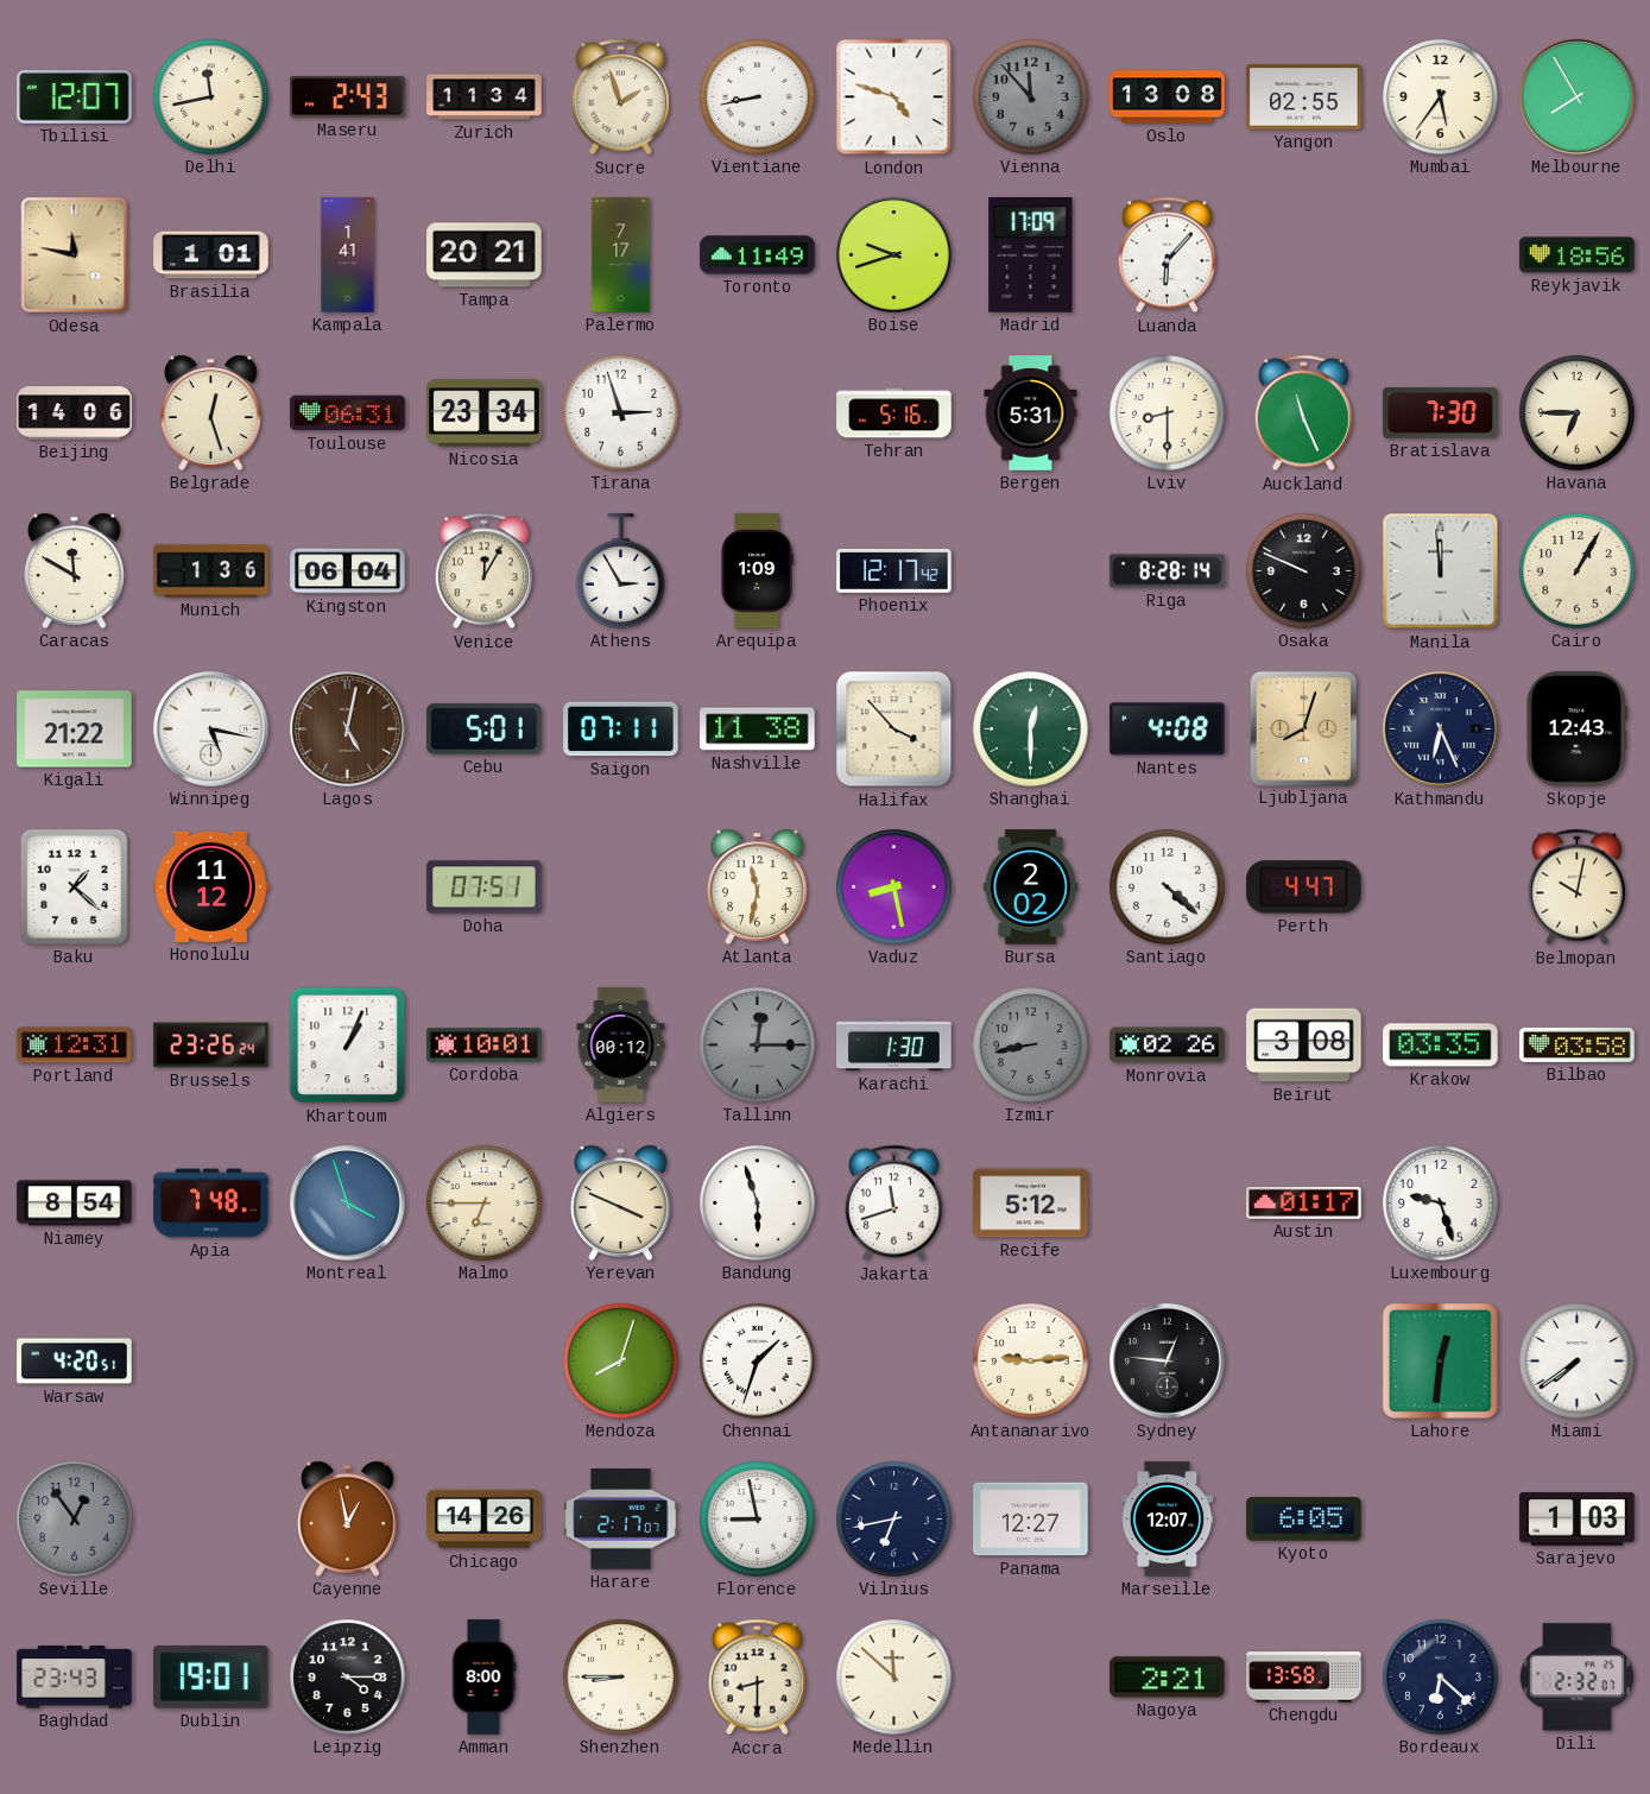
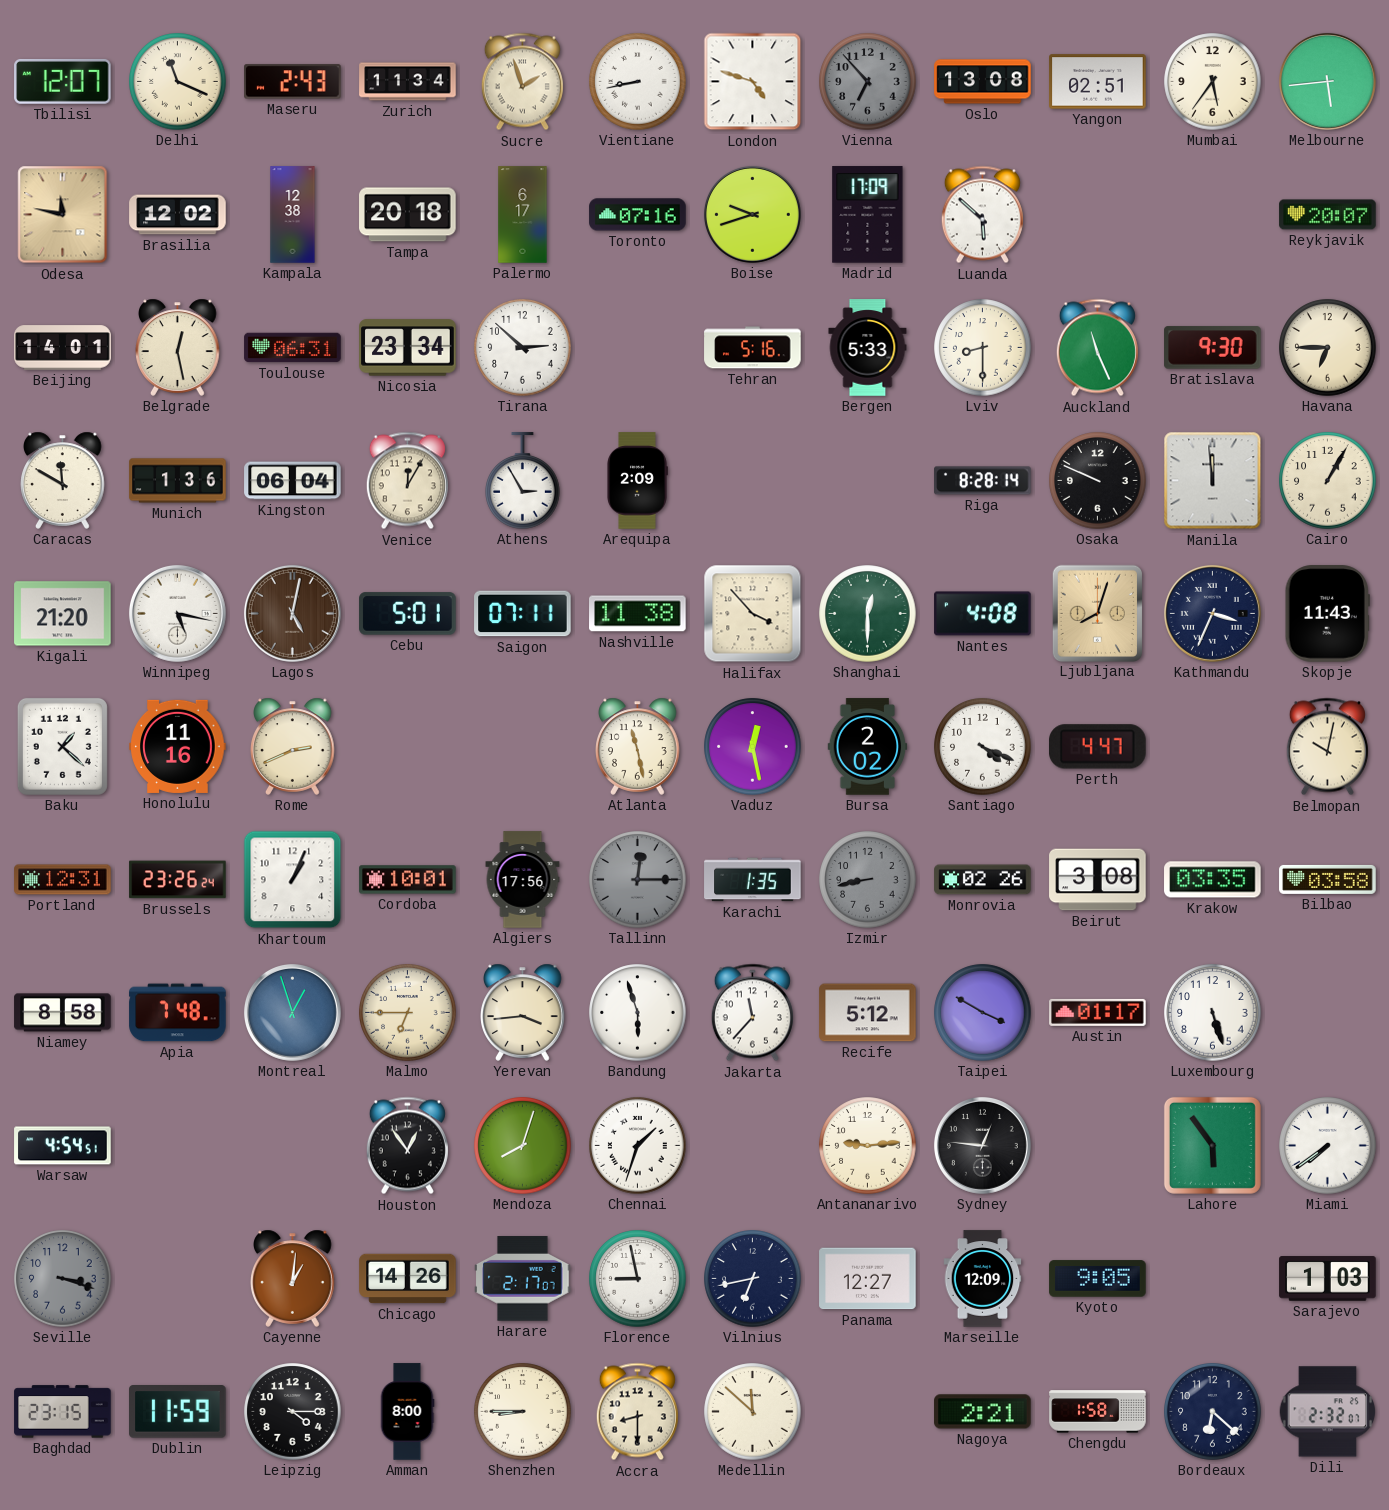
Delhi: 11:43 -> 11:19
Vienna: 11:53 -> 6:53
Yangon: 02:55 -> 02:51
Melbourne: 7:55 -> 5:44
Brasilia: 1:01 -> 12:02
Kampala: 1:41 -> 12:38
Tampa: 20:21 -> 20:18
Palermo: 7:17 -> 6:17
Toronto: 11:49 -> 07:16
Luanda: 6:07 -> 5:52
Reykjavik: 18:56 -> 20:07
Beijing: 14:06 -> 14:01
Belgrade: 12:27 -> 12:28
Tirana: 2:57 -> 2:52
Bergen: 5:31 -> 5:33
Bratislava: 7:30 -> 9:30
Arequipa: 1:09 -> 2:09
Phoenix: 12:17 -> none
Kigali: 21:22 -> 21:20
Kathmandu: 6:26 -> 3:34
Skopje: 12:43 -> 11:43
Honolulu: 11:12 -> 11:16
Rome: none -> 2:41
Doha: 07:51 -> none
Atlanta: 11:32 -> 11:28
Vaduz: 8:28 -> 12:28
Santiago: 4:22 -> 4:19
Algiers: 00:12 -> 17:56
Karachi: 1:30 -> 1:35
Niamey: 8:54 -> 8:58
Montreal: 3:57 -> 12:57
Yerevan: 3:49 -> 3:44
Jakarta: 11:42 -> 11:37
Taipei: none -> 3:50
Luxembourg: 9:27 -> 5:27
Warsaw: 4:20 -> 4:54
Houston: none -> 12:54
Lahore: 12:31 -> 5:54
Seville: 12:54 -> 3:18
Cayenne: 12:58 -> 1:01
Marseille: 12:07 -> 12:09
Kyoto: 6:05 -> 9:05
Baghdad: 23:43 -> 23:15
Dublin: 19:01 -> 11:59
Chengdu: 13:58 -> 1:58
